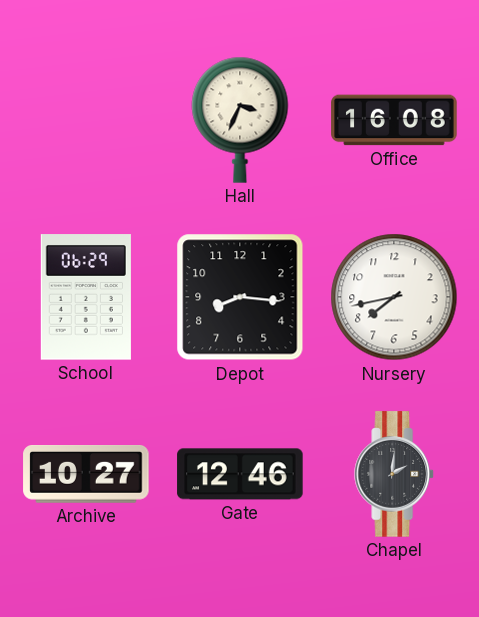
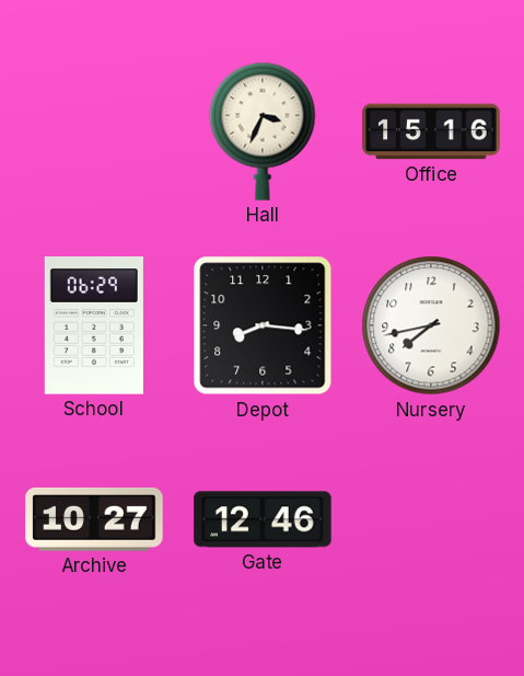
Office: 16:08 -> 15:16
Chapel: 2:01 -> none
